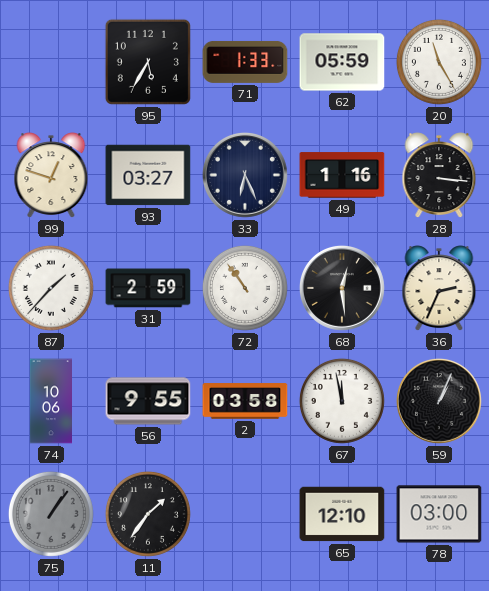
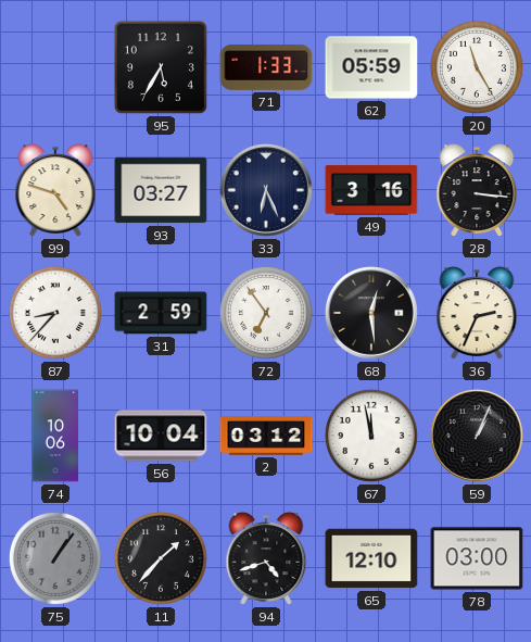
99: 12:48 -> 4:48
49: 1:16 -> 3:16
87: 1:37 -> 8:37
72: 10:54 -> 6:54
56: 9:55 -> 10:04
2: 03:58 -> 03:12
11: 1:36 -> 1:37
94: none -> 4:42
